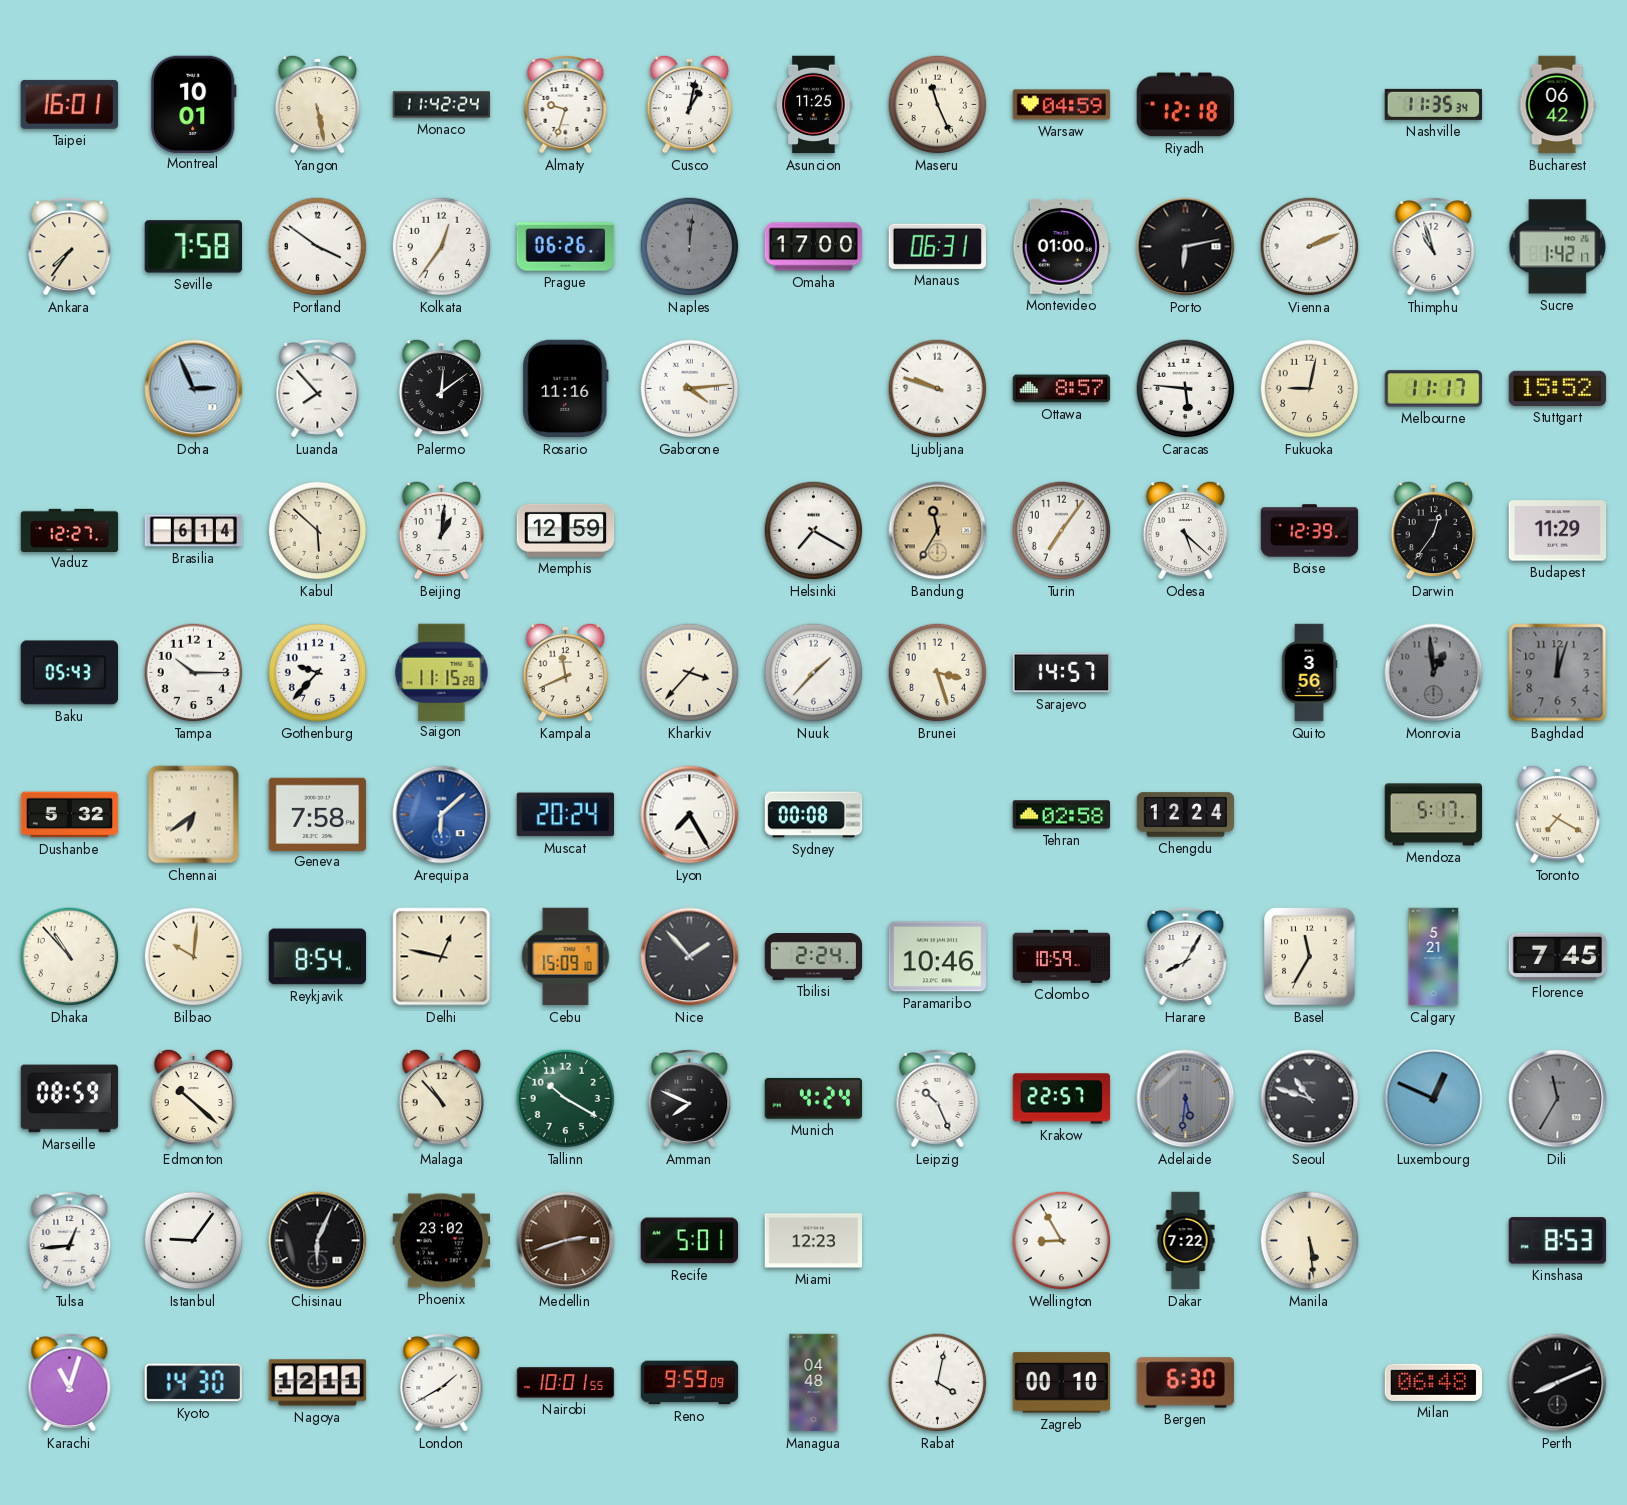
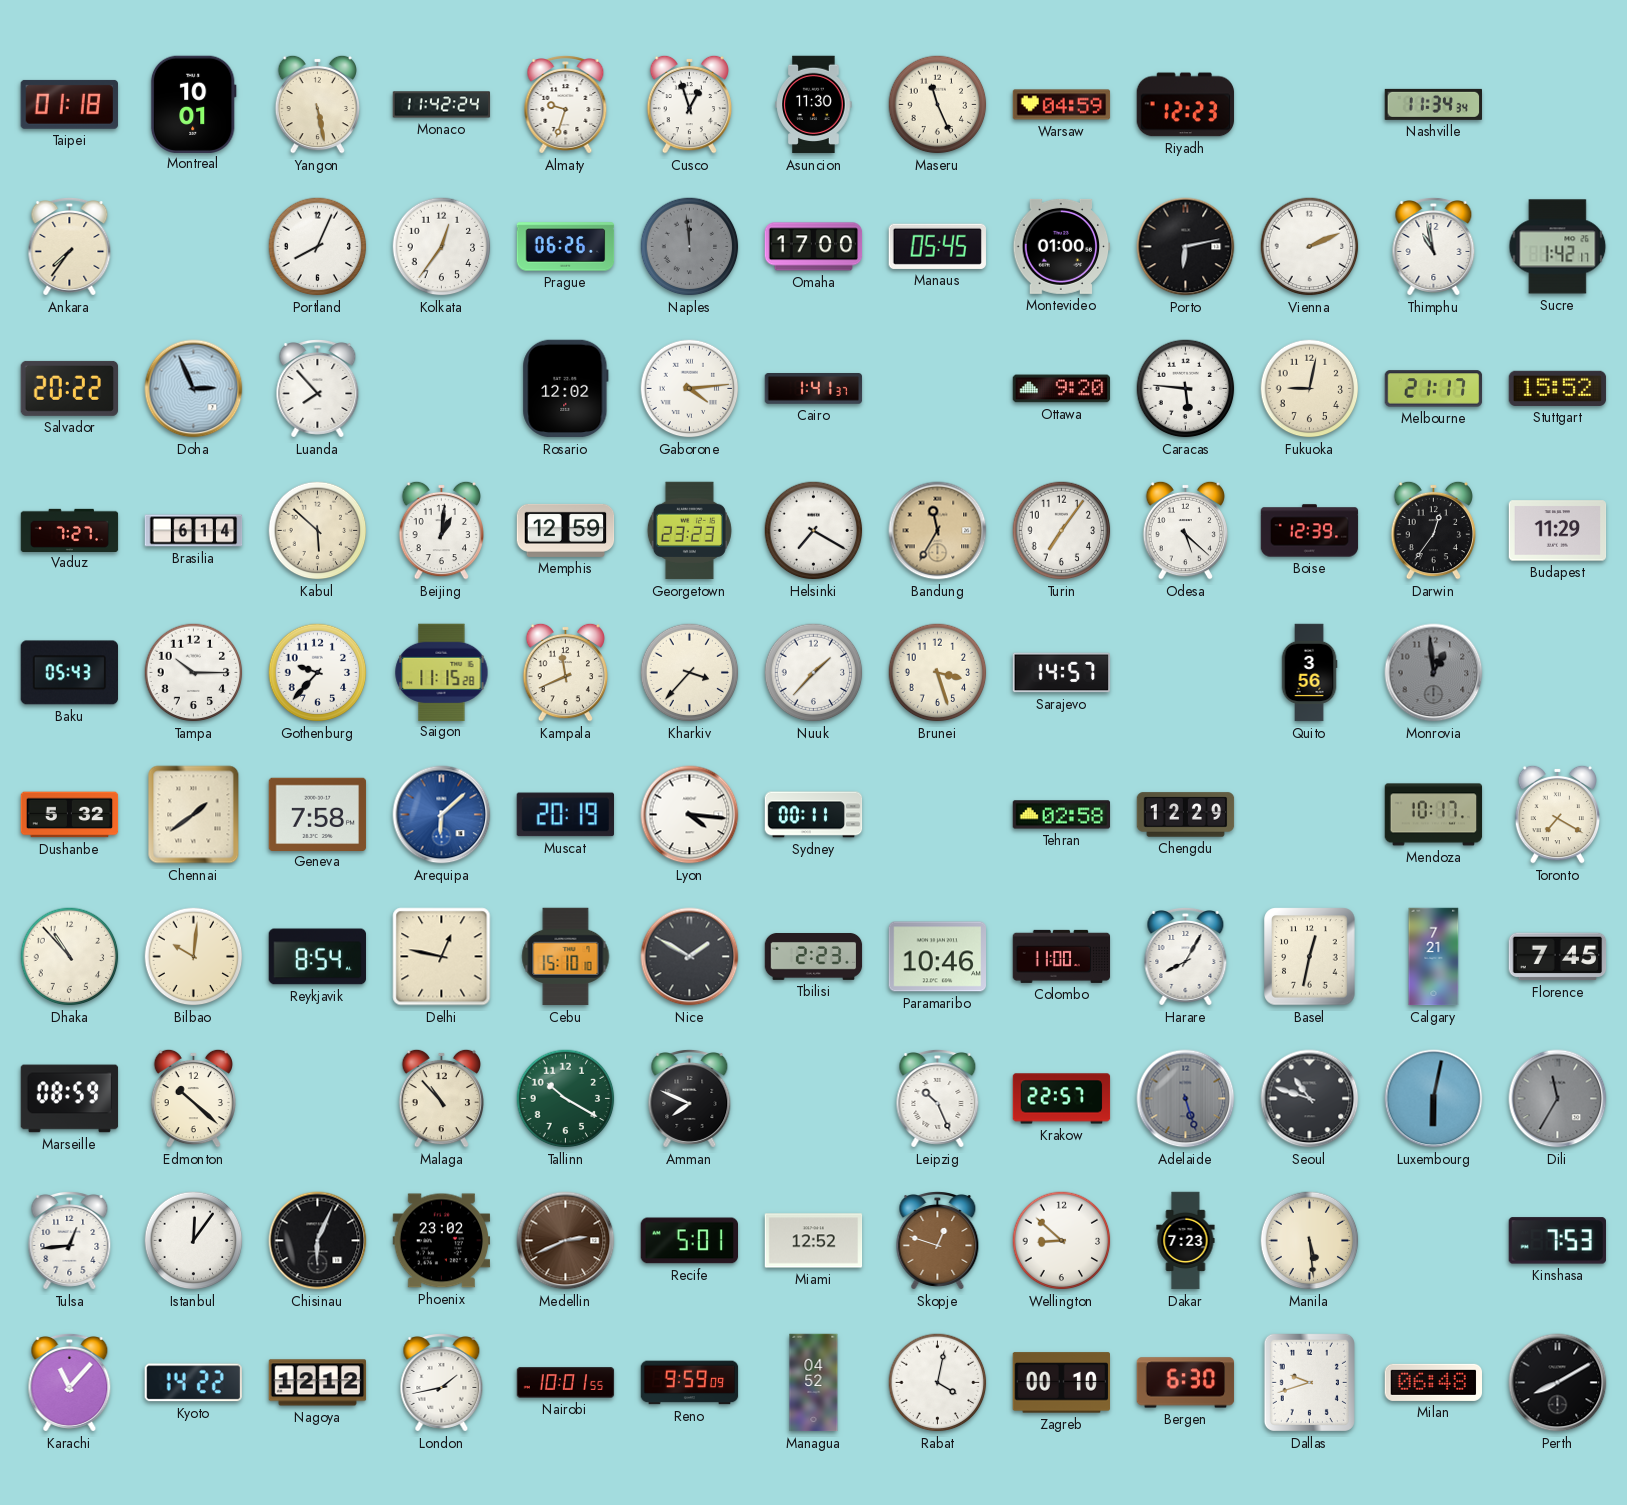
Taipei: 16:01 -> 01:18
Cusco: 1:02 -> 12:57
Asuncion: 11:25 -> 11:30
Riyadh: 12:18 -> 12:23
Nashville: 11:35 -> 11:34
Bucharest: 06:42 -> none
Seville: 7:58 -> none
Portland: 3:51 -> 8:04
Naples: 12:01 -> 11:59
Manaus: 06:31 -> 05:45
Thimphu: 10:57 -> 10:58
Salvador: none -> 20:22
Palermo: 12:09 -> none
Rosario: 11:16 -> 12:02
Cairo: none -> 1:41
Ljubljana: 9:48 -> none
Ottawa: 8:57 -> 9:20
Melbourne: 11:17 -> 21:17
Vaduz: 12:27 -> 7:27
Georgetown: none -> 23:23
Baghdad: 12:03 -> none
Chennai: 6:39 -> 1:39
Muscat: 20:24 -> 20:19
Lyon: 7:25 -> 4:16
Sydney: 00:08 -> 00:11
Chengdu: 12:24 -> 12:29
Mendoza: 5:17 -> 10:17
Cebu: 15:09 -> 15:10
Nice: 1:53 -> 1:50
Tbilisi: 2:24 -> 2:23
Colombo: 10:59 -> 11:00
Basel: 11:35 -> 12:32
Calgary: 5:21 -> 7:21
Munich: 4:24 -> none
Adelaide: 5:31 -> 5:27
Luxembourg: 12:49 -> 6:02
Istanbul: 9:06 -> 12:06
Medellin: 2:42 -> 2:41
Miami: 12:23 -> 12:52
Skopje: none -> 12:48
Wellington: 8:55 -> 8:52
Dakar: 7:22 -> 7:23
Kinshasa: 8:53 -> 7:53
Karachi: 11:03 -> 11:07
Kyoto: 14:30 -> 14:22
Nagoya: 12:11 -> 12:12
London: 1:40 -> 1:43
Managua: 04:48 -> 04:52
Dallas: none -> 9:42
Perth: 8:11 -> 8:10
